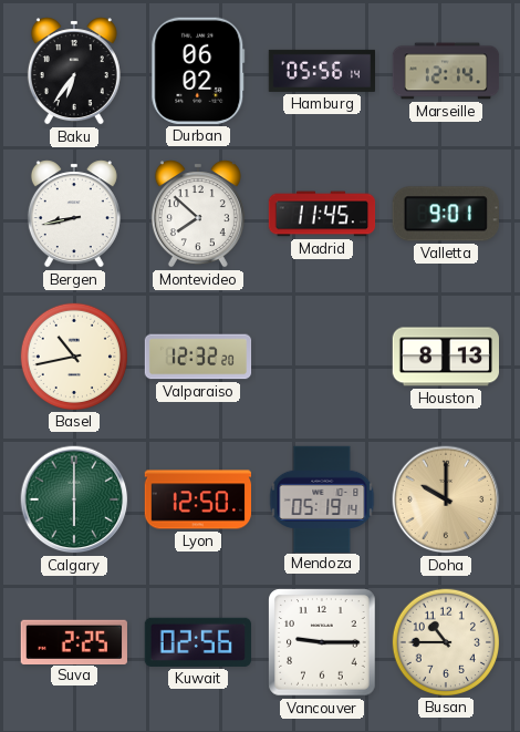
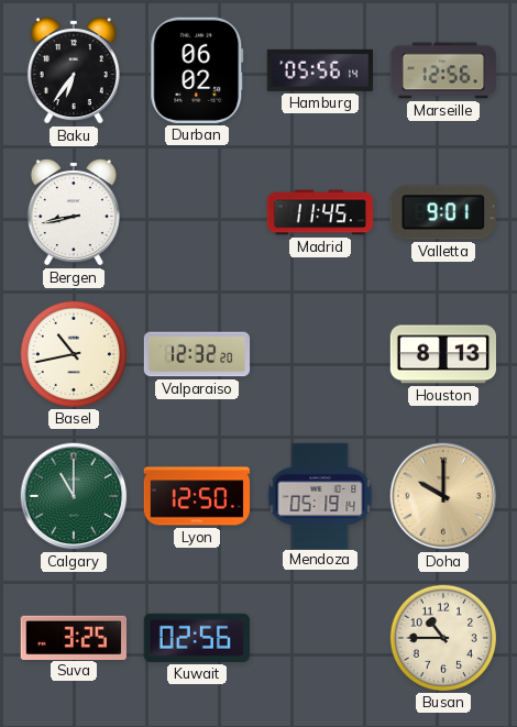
Marseille: 12:14 -> 12:56
Montevideo: 7:52 -> none
Calgary: 6:00 -> 11:00
Suva: 2:25 -> 3:25
Vancouver: 9:15 -> none
